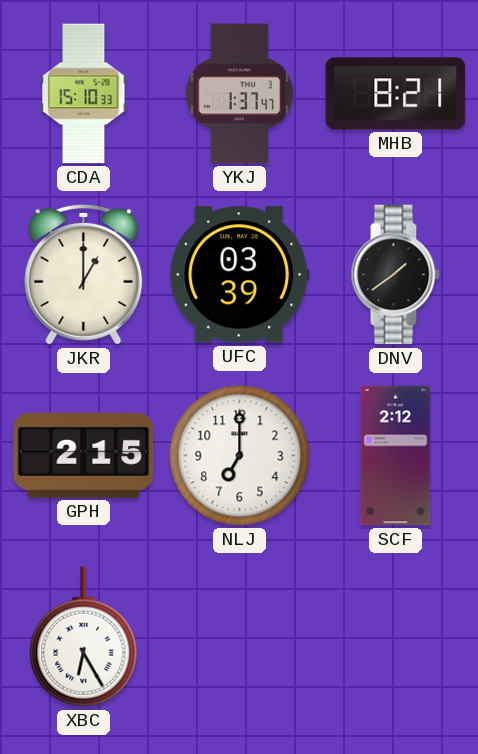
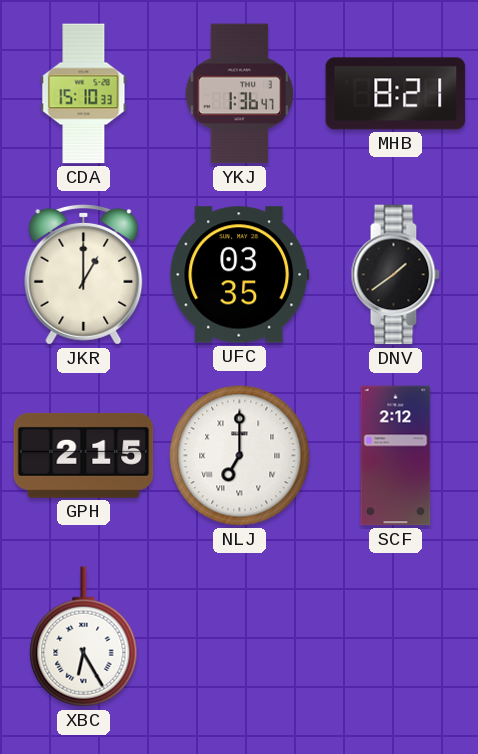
YKJ: 1:37 -> 1:36
UFC: 03:39 -> 03:35
NLJ numerals: Arabic -> Roman
